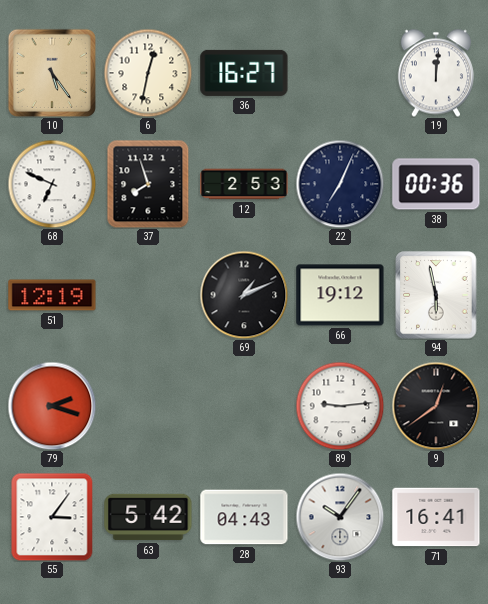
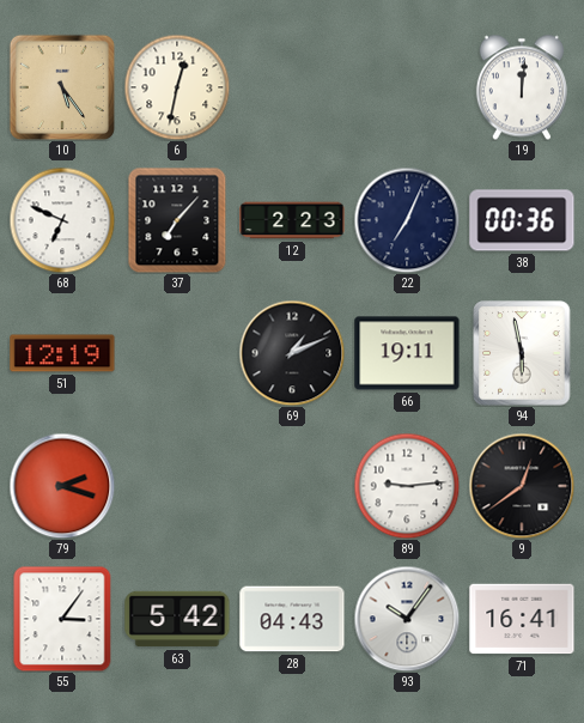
36: 16:27 -> none
37: 7:57 -> 7:07
12: 2:53 -> 2:23
66: 19:12 -> 19:11
